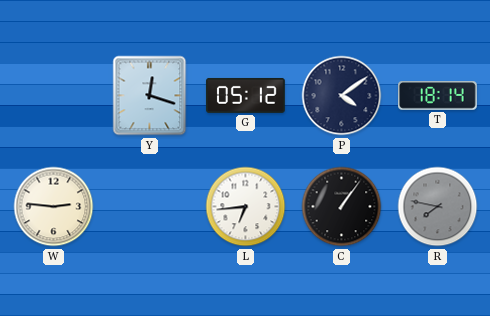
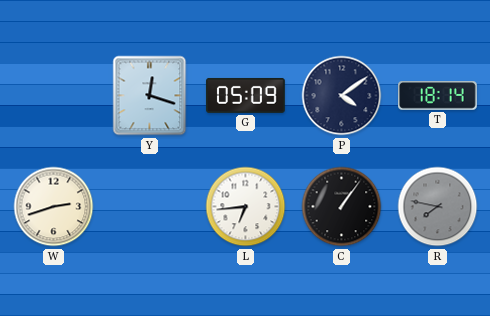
G: 05:12 -> 05:09
W: 2:46 -> 2:42
